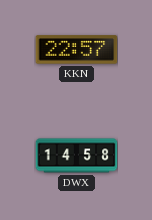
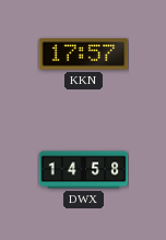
KKN: 22:57 -> 17:57
